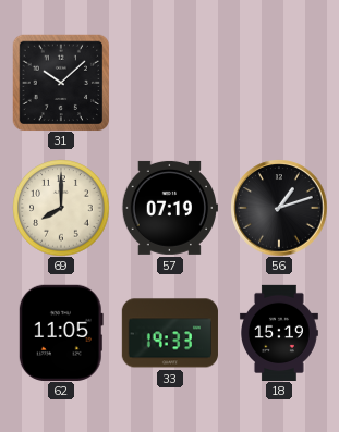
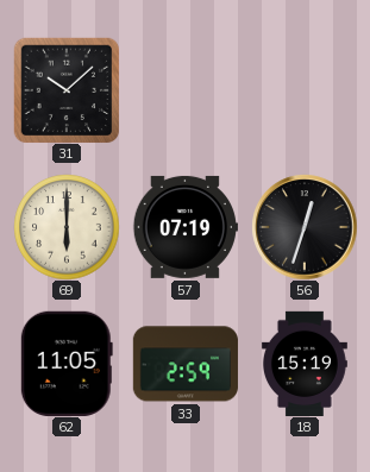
69: 8:00 -> 6:00
56: 1:12 -> 12:33
33: 19:33 -> 2:59
